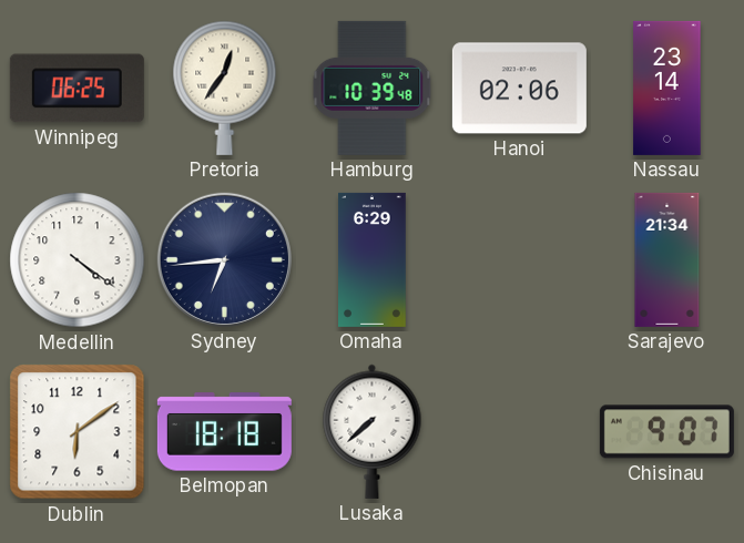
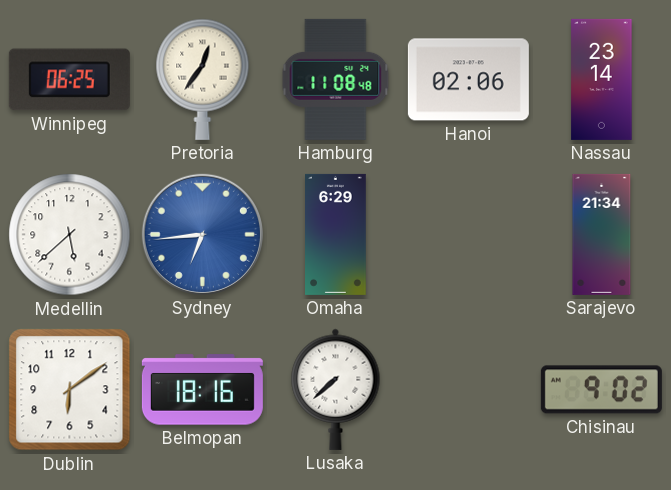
Hamburg: 10:39 -> 11:08
Medellin: 4:21 -> 5:38
Sydney dial: navy -> blue
Belmopan: 18:18 -> 18:16
Chisinau: 9:07 -> 9:02
